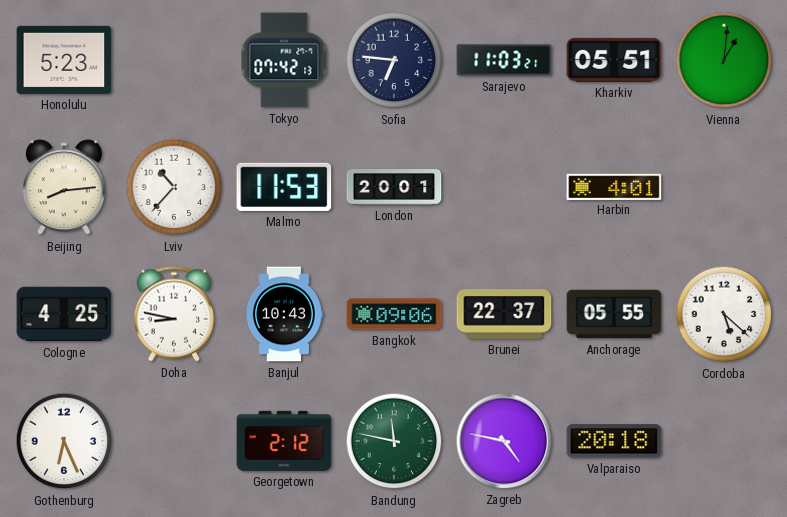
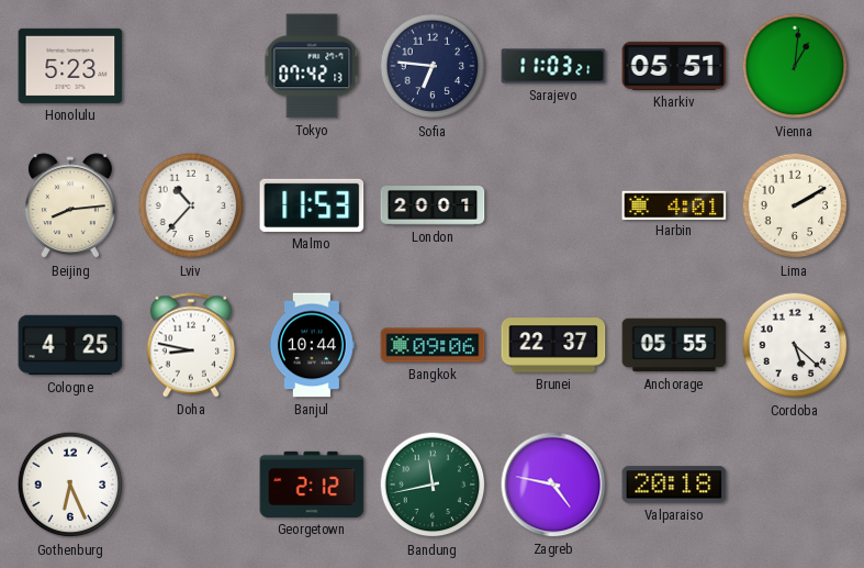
Lima: none -> 2:10
Banjul: 10:43 -> 10:44
Bandung: 11:47 -> 11:43
